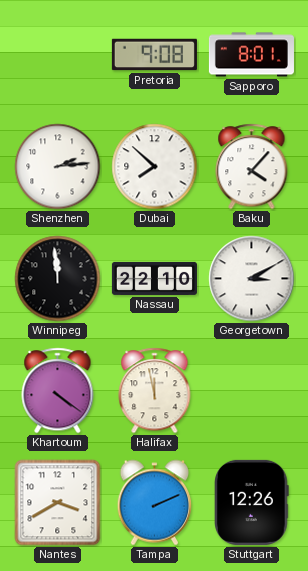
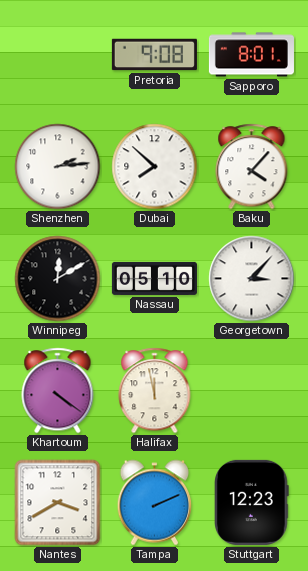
Winnipeg: 11:59 -> 12:10
Nassau: 22:10 -> 05:10
Georgetown: 3:10 -> 3:07
Stuttgart: 12:26 -> 12:23
